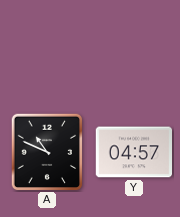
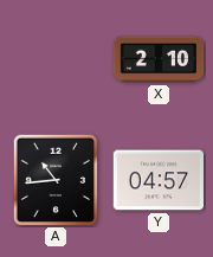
X: none -> 2:10
A: 10:49 -> 10:44
